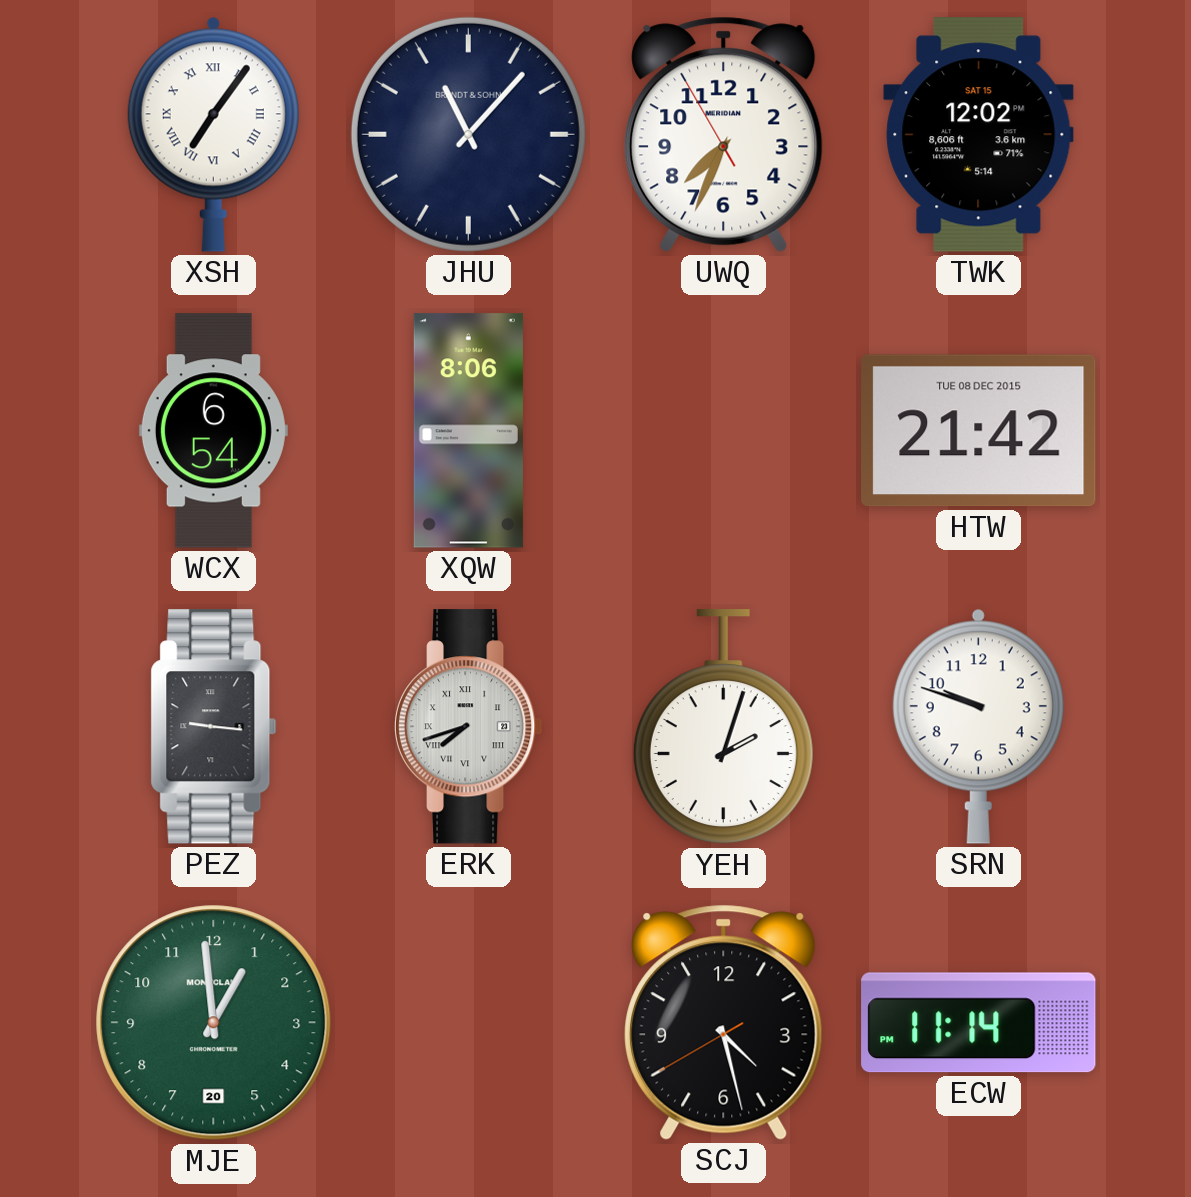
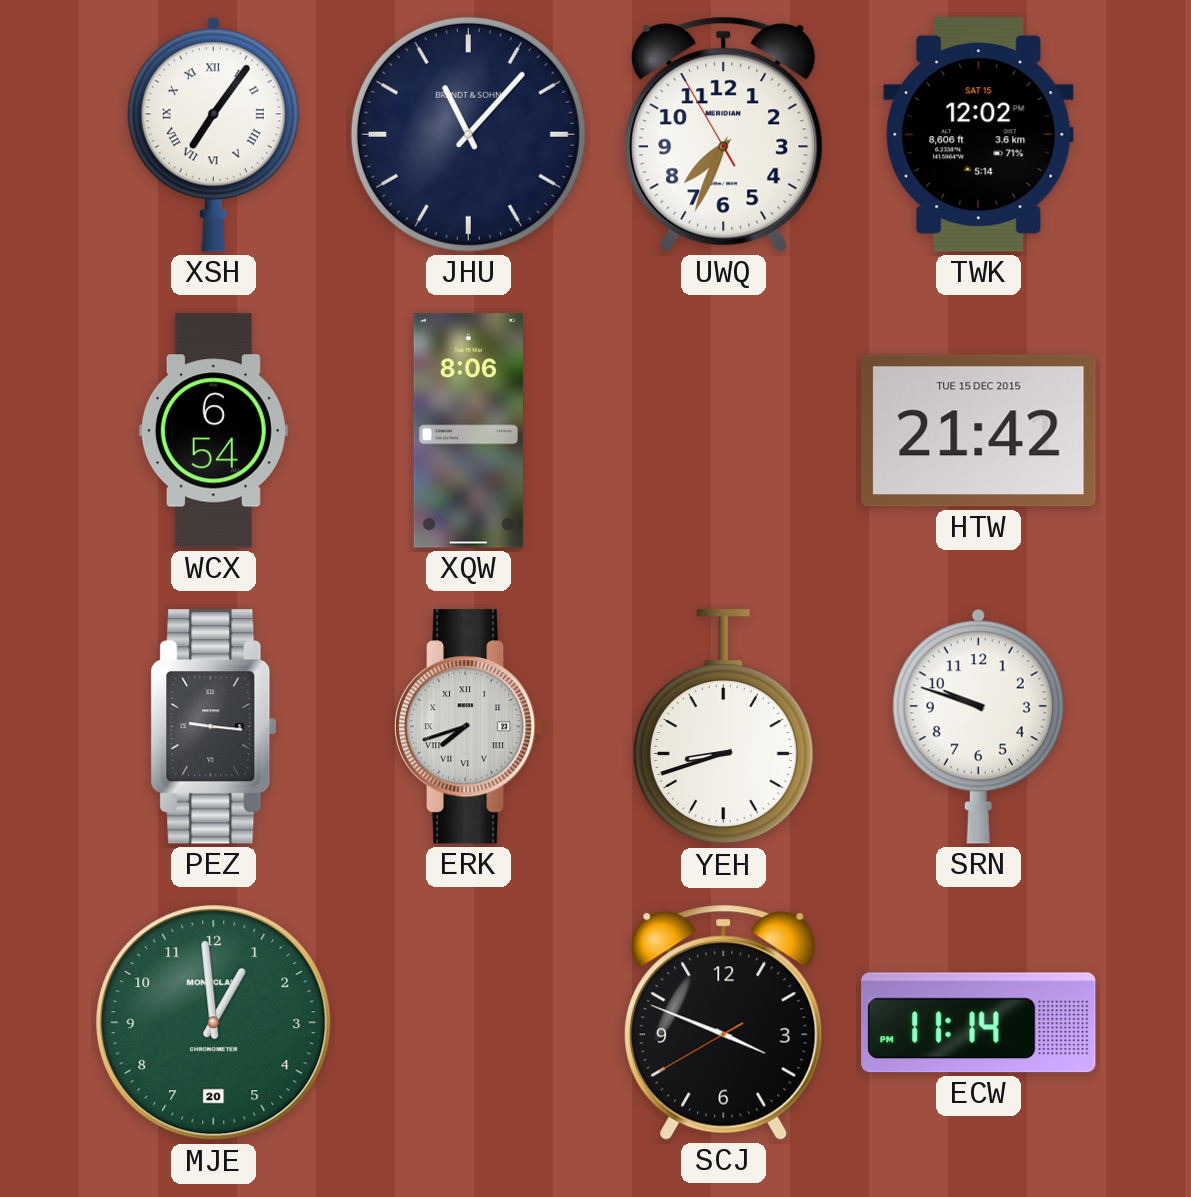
HTW date: TUE 08 DEC 2015 -> TUE 15 DEC 2015
YEH: 2:03 -> 8:42
SCJ: 4:27 -> 3:48
